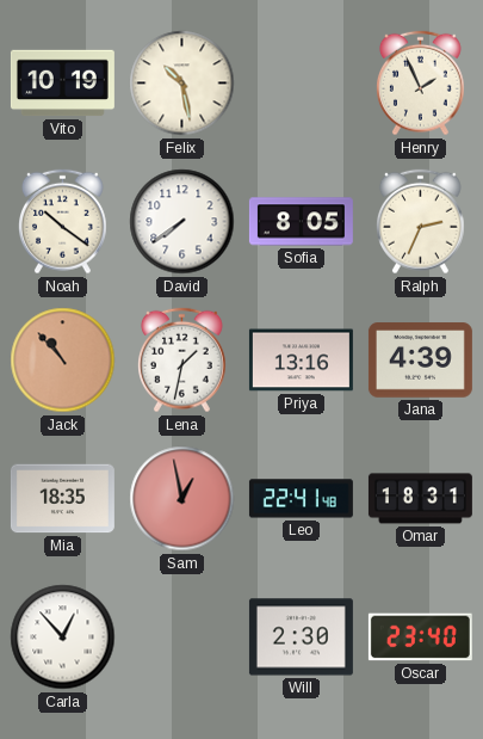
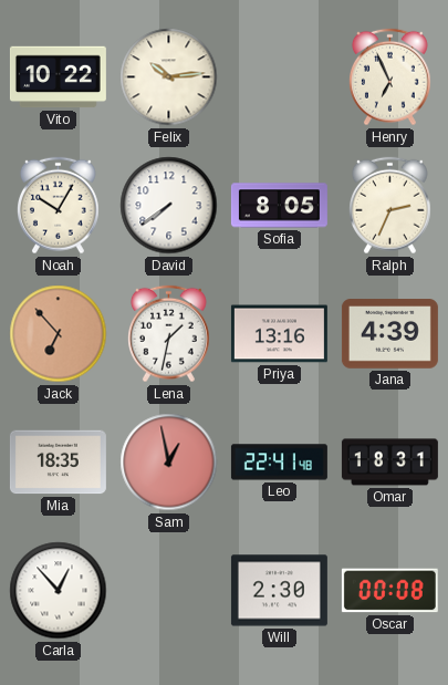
Vito: 10:19 -> 10:22
Felix: 10:28 -> 10:14
Henry: 1:56 -> 6:56
Noah: 10:21 -> 10:05
Jack: 10:53 -> 6:53
Oscar: 23:40 -> 00:08
